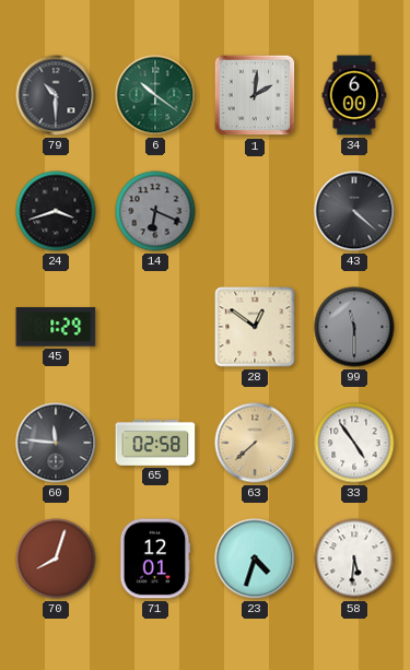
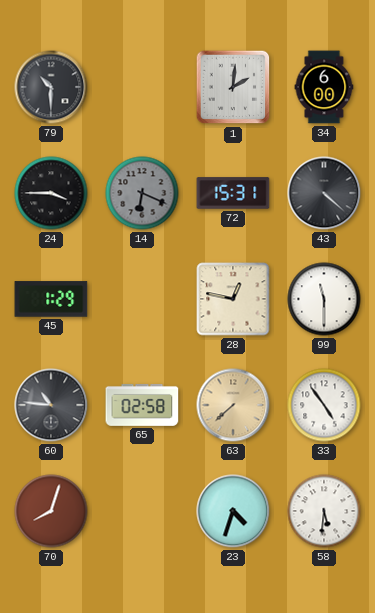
6: 10:21 -> none
24: 3:42 -> 3:45
72: none -> 15:31
28: 12:51 -> 12:47
99 dial: grey -> white
60: 11:46 -> 10:46
71: 12:01 -> none
